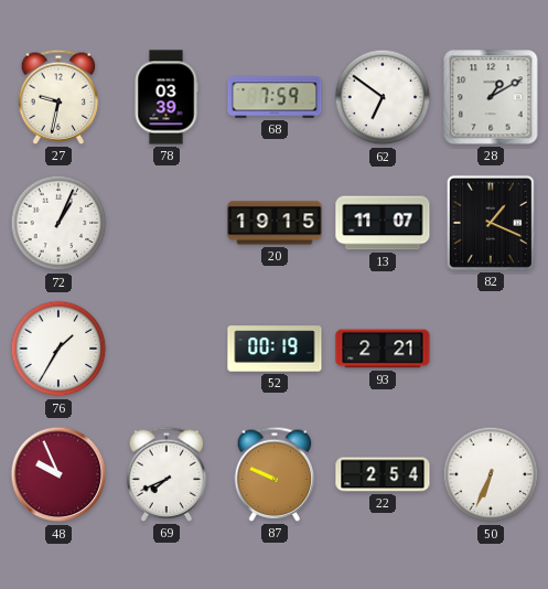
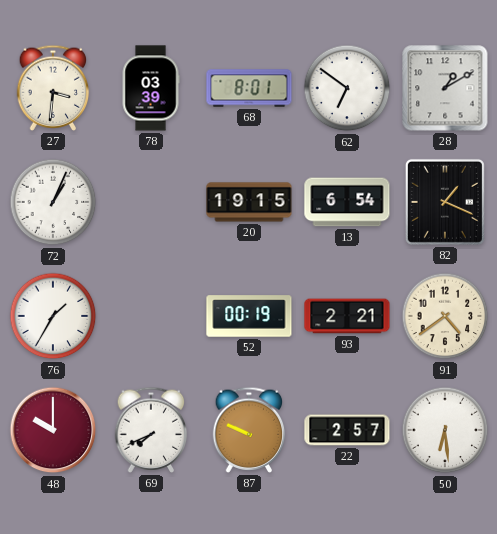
27: 9:32 -> 3:31
68: 7:59 -> 8:01
13: 11:07 -> 6:54
91: none -> 4:39
48: 9:56 -> 10:00
22: 2:54 -> 2:57
50: 6:34 -> 6:29
